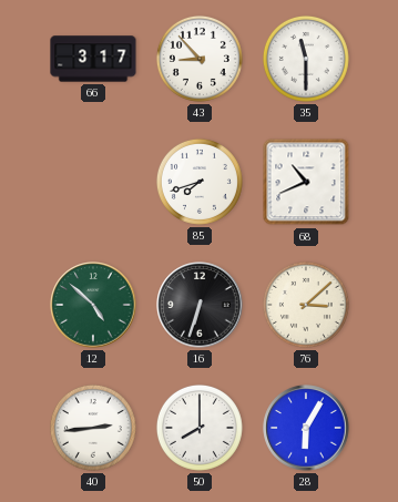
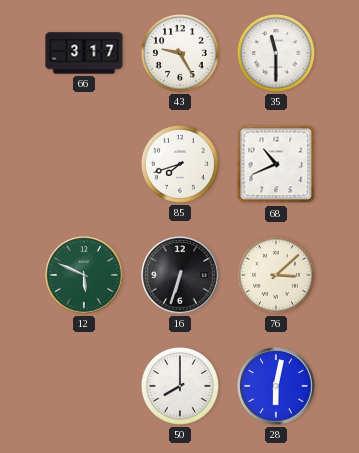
43: 8:53 -> 9:25
12: 4:52 -> 5:49
40: 2:44 -> none
28: 6:05 -> 6:02
